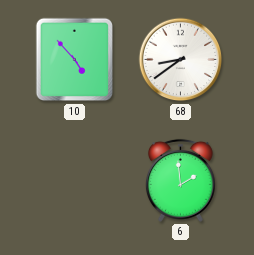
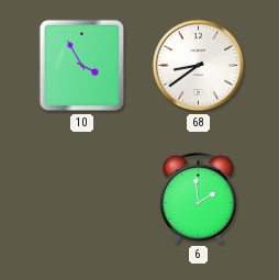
10: 4:53 -> 3:55
